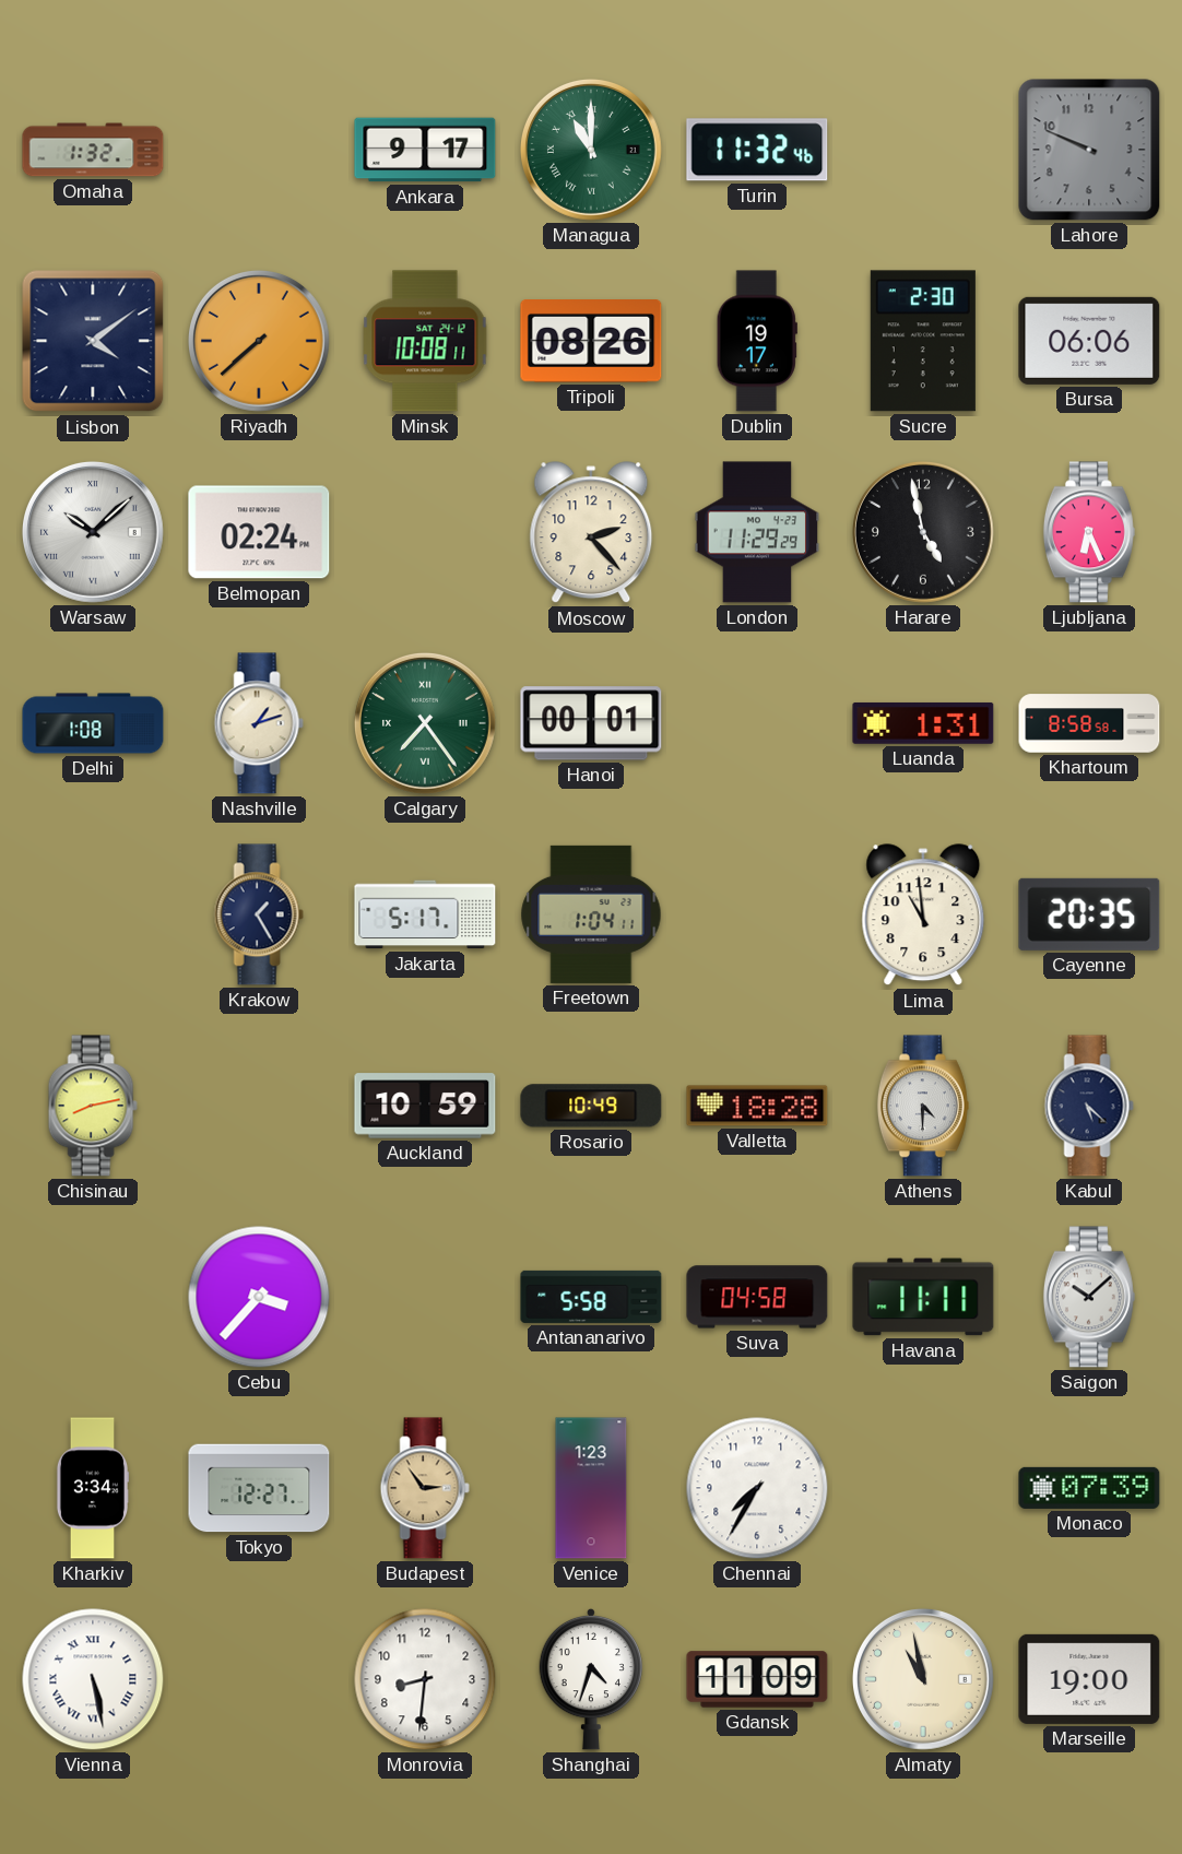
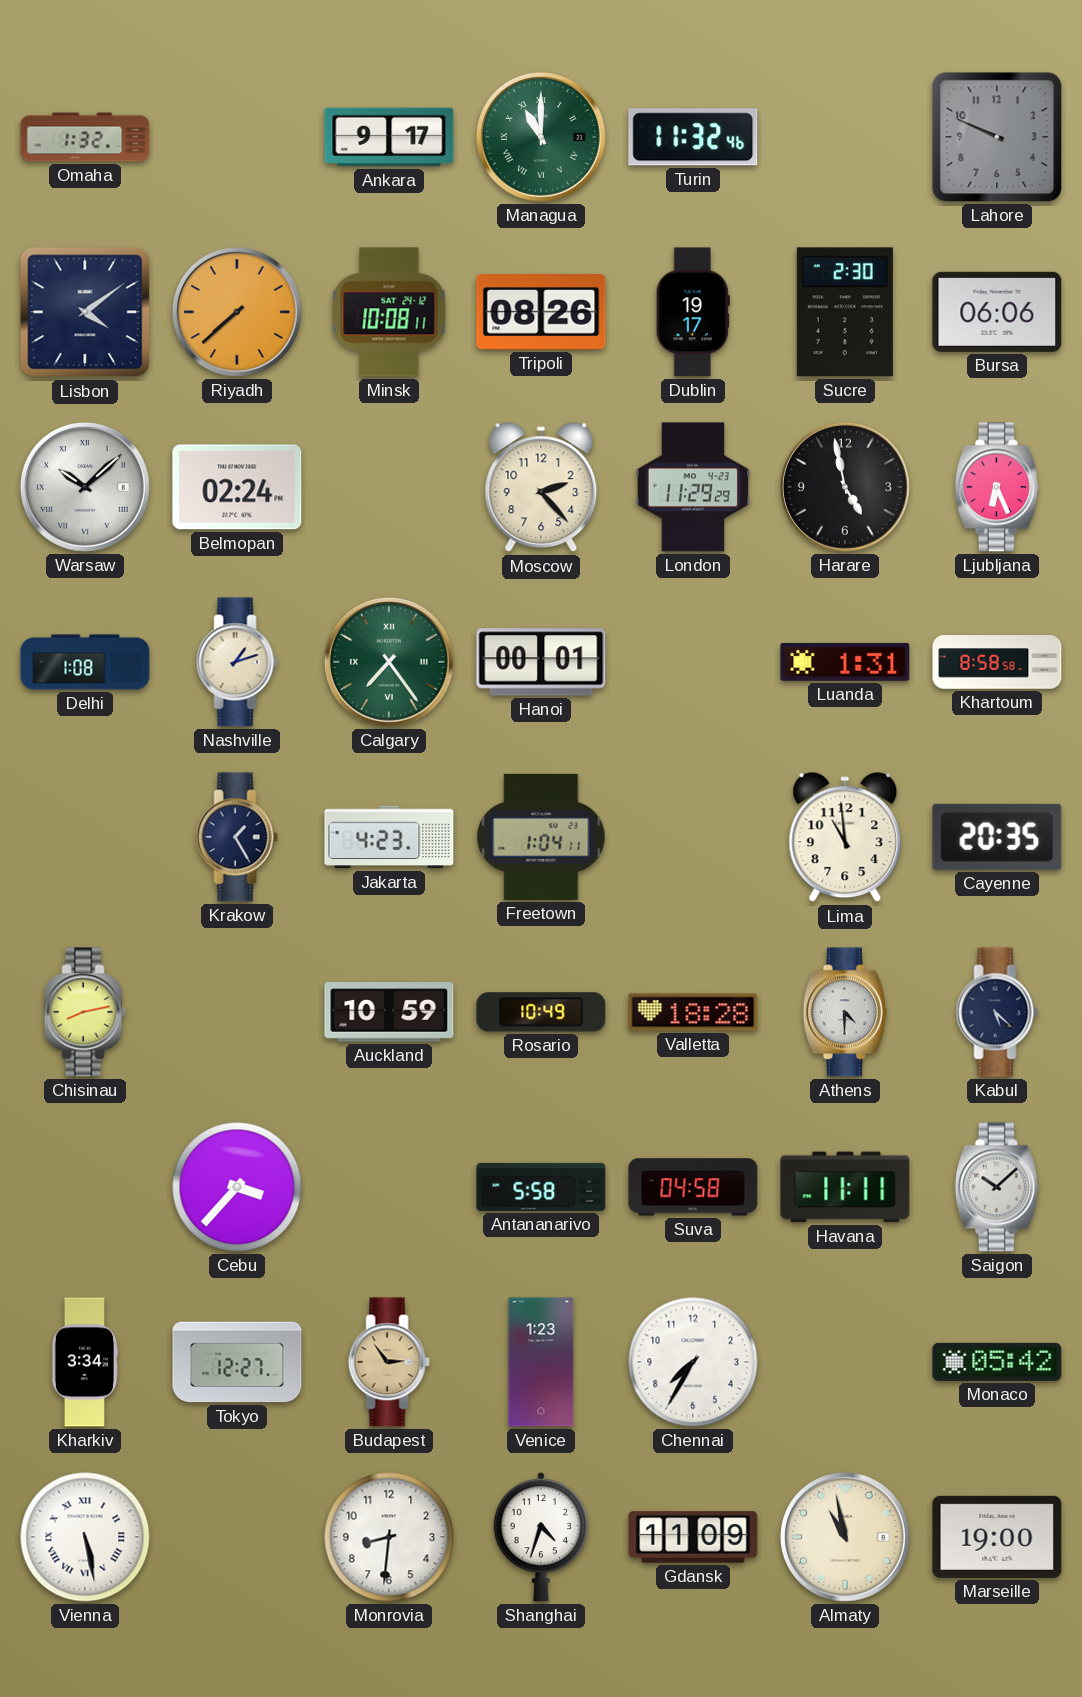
Jakarta: 5:17 -> 4:23
Monaco: 07:39 -> 05:42
